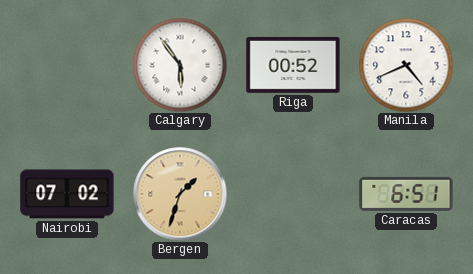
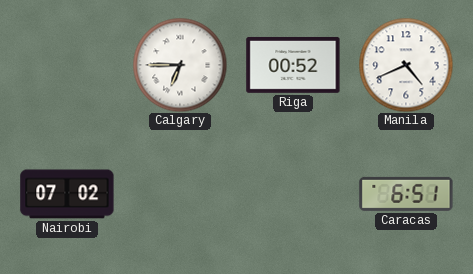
Calgary: 5:54 -> 6:45
Bergen: 1:33 -> none
